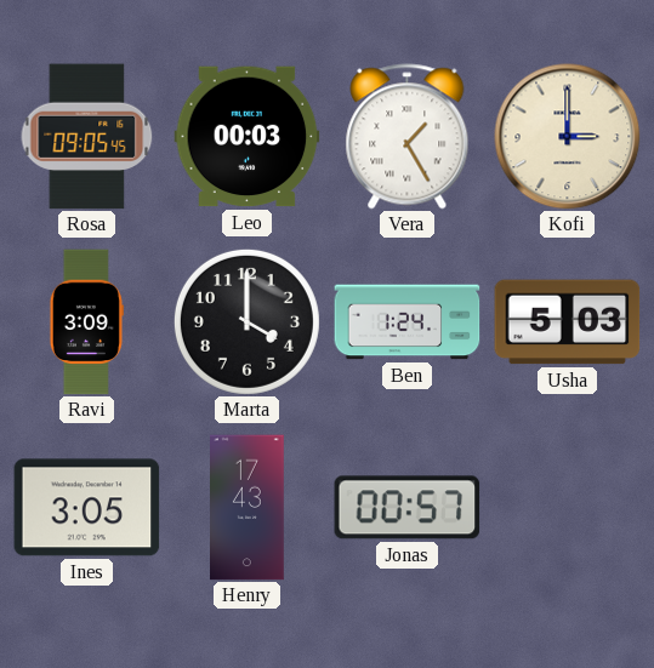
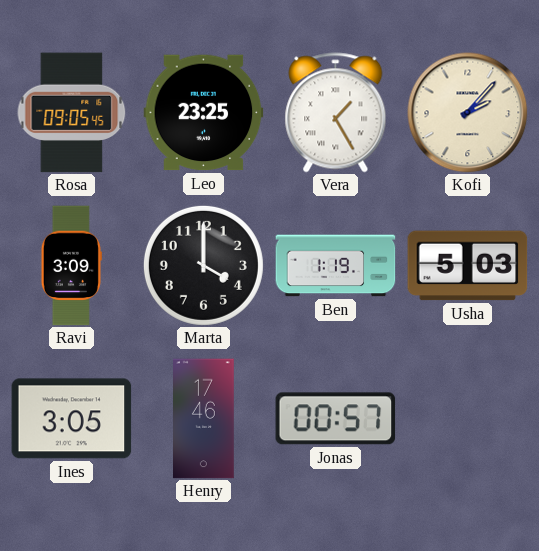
Leo: 00:03 -> 23:25
Kofi: 3:00 -> 2:07
Ben: 1:24 -> 1:19
Henry: 17:43 -> 17:46
